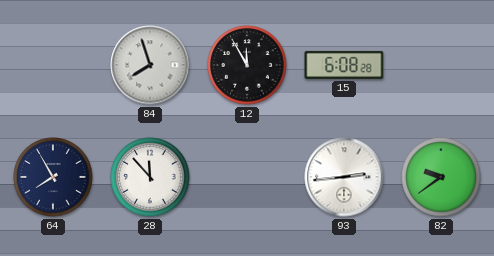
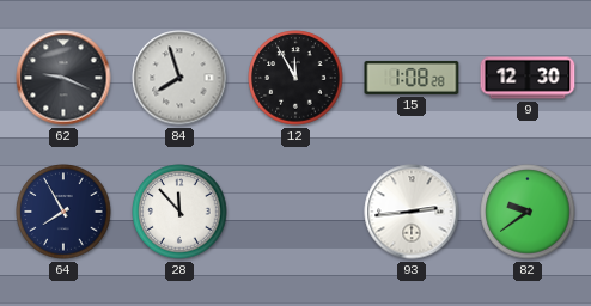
62: none -> 9:19
15: 6:08 -> 1:08
9: none -> 12:30
